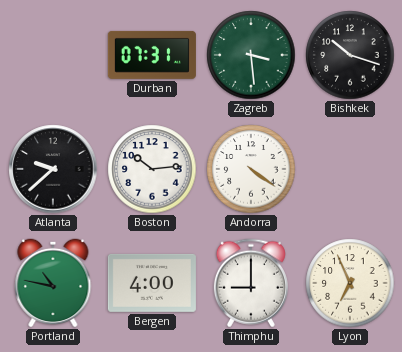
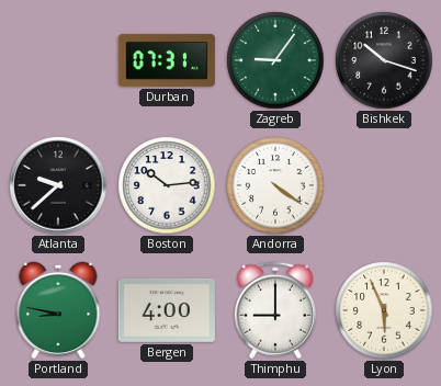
Zagreb: 3:29 -> 9:06
Portland: 10:47 -> 8:47
Lyon: 6:56 -> 5:56
